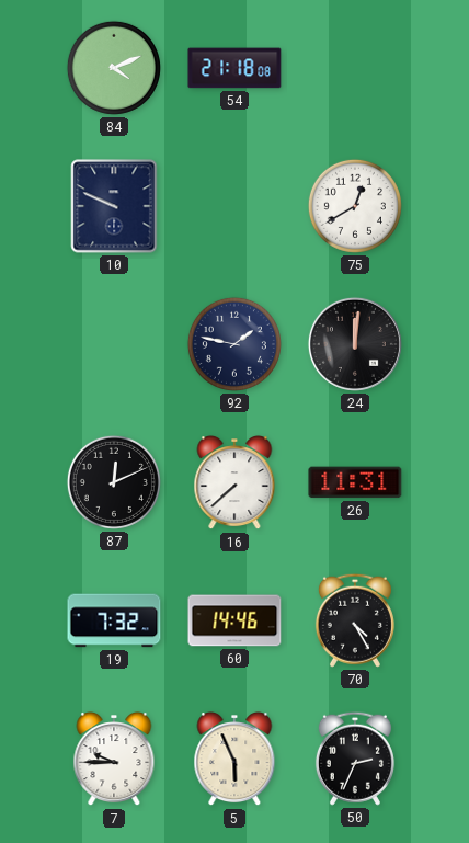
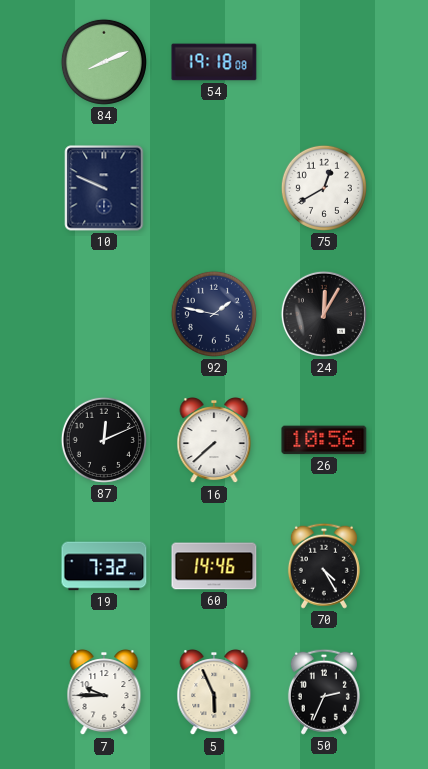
84: 4:11 -> 8:11
54: 21:18 -> 19:18
24: 12:01 -> 12:05
26: 11:31 -> 10:56
